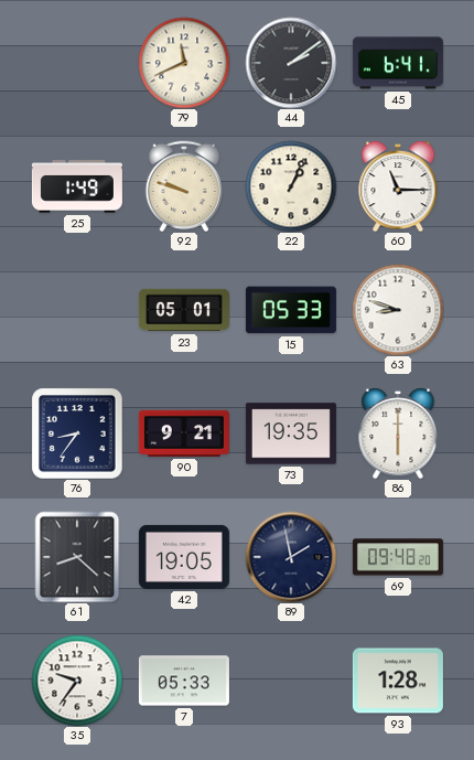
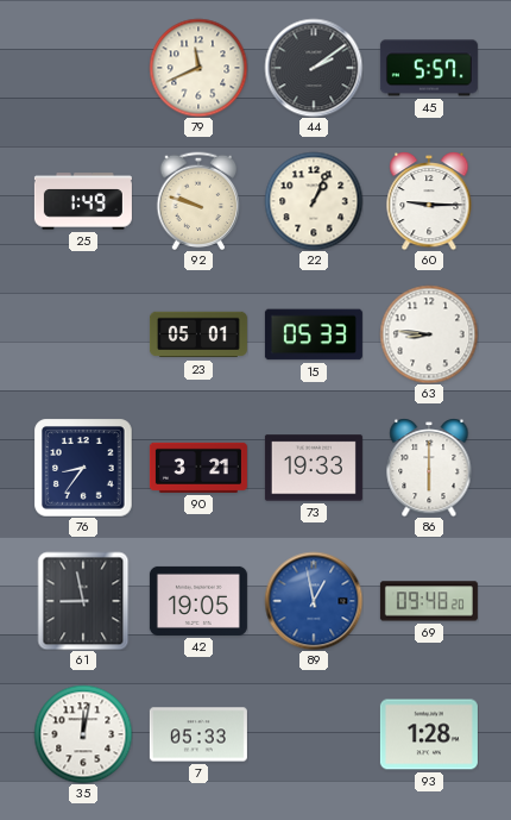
45: 6:41 -> 5:57
60: 11:15 -> 9:15
63: 8:48 -> 8:46
90: 9:21 -> 3:21
73: 19:35 -> 19:33
61: 8:22 -> 8:58
89: 1:58 -> 12:58
89 dial: navy -> blue
35: 9:36 -> 12:02
